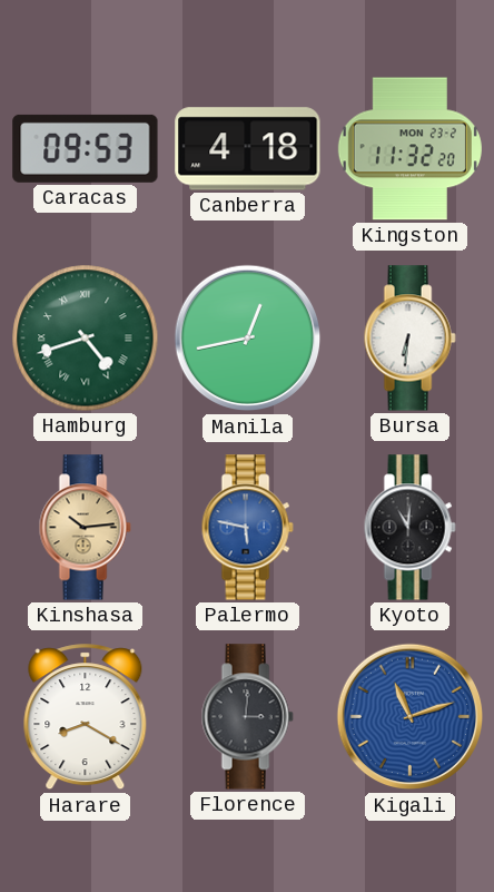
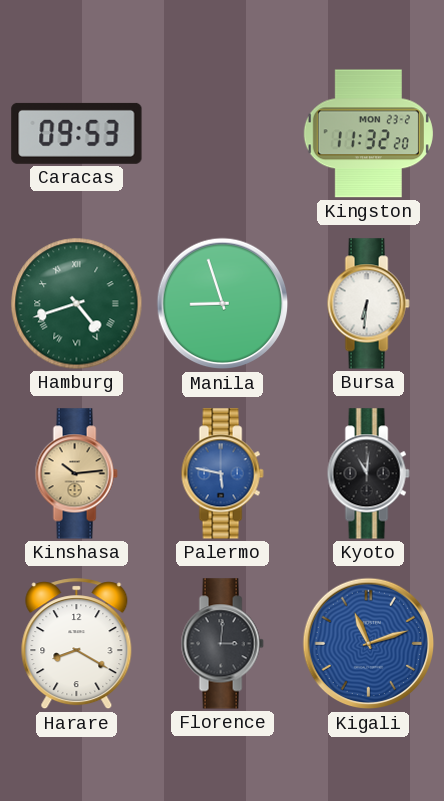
Canberra: 4:18 -> none
Manila: 12:43 -> 8:57
